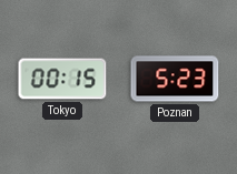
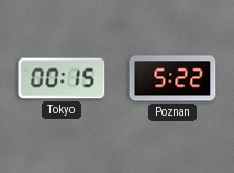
Poznan: 5:23 -> 5:22
